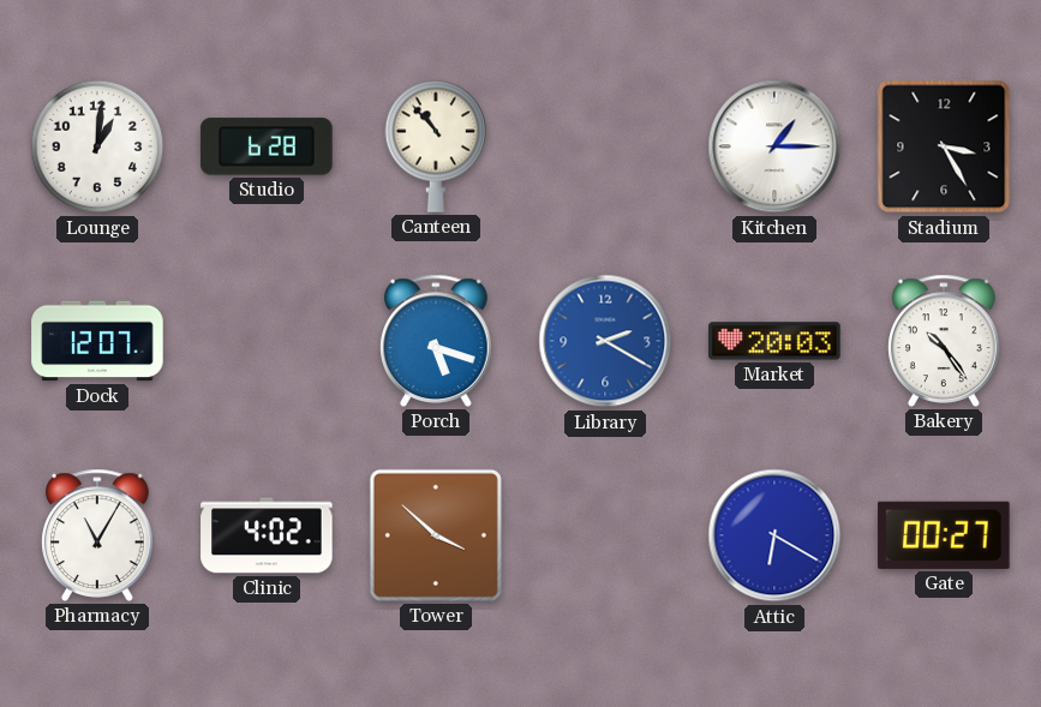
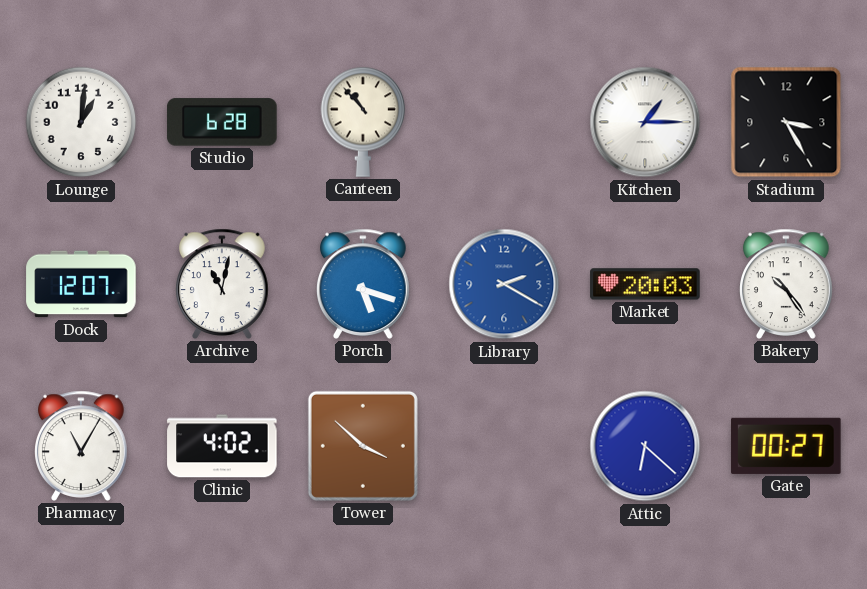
Archive: none -> 11:02
Attic: 6:20 -> 6:22
